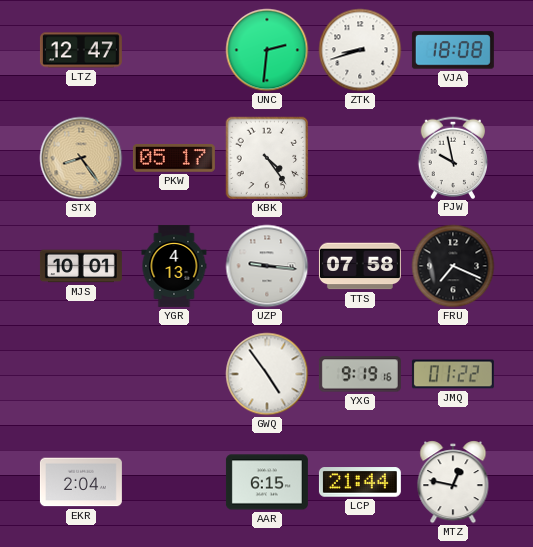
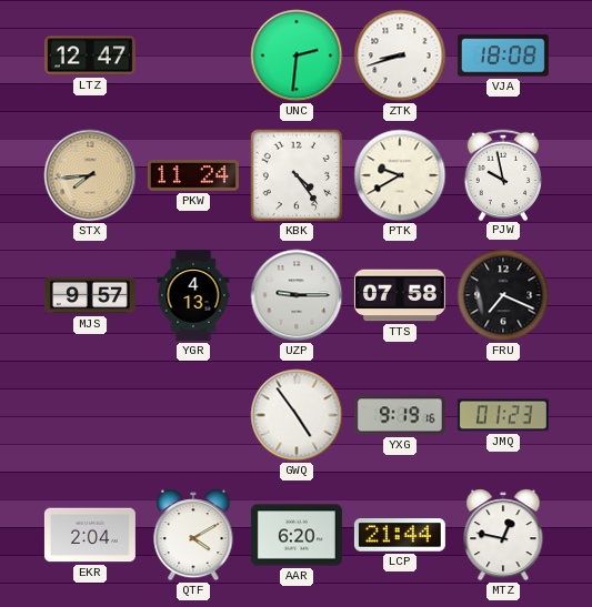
STX: 8:24 -> 7:44
PKW: 05:17 -> 11:24
PTK: none -> 9:40
MJS: 10:01 -> 9:57
UZP: 9:16 -> 9:15
JMQ: 01:22 -> 01:23
QTF: none -> 4:10
AAR: 6:15 -> 6:20
